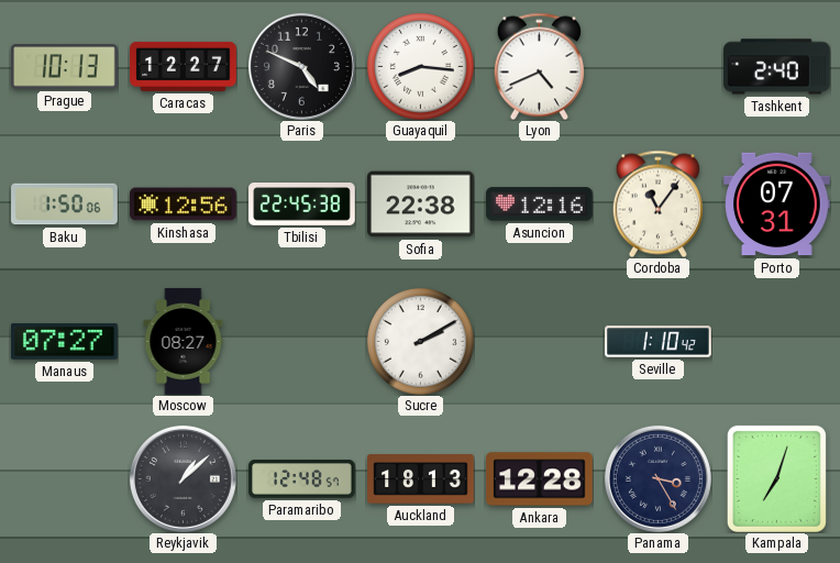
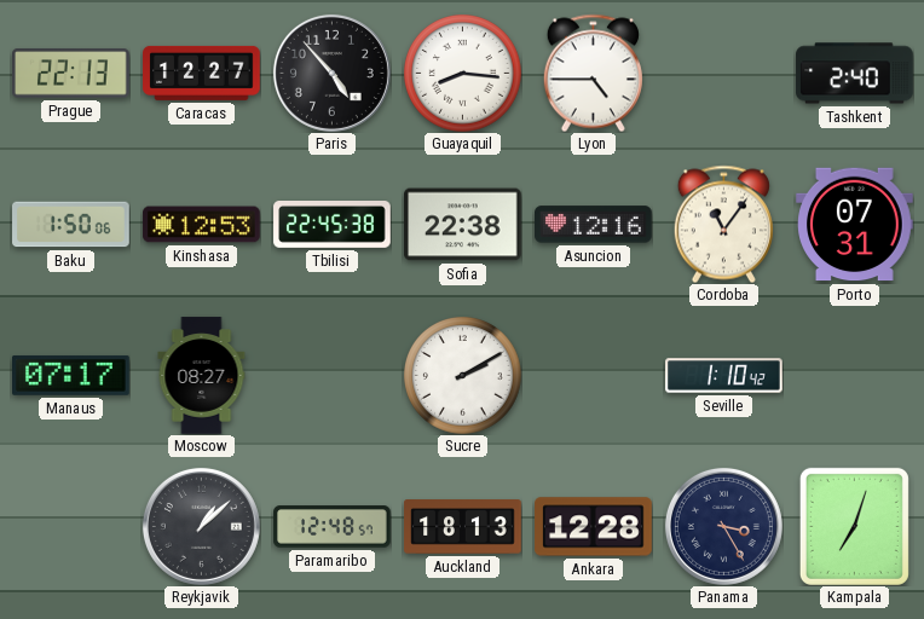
Prague: 10:13 -> 22:13
Paris: 4:49 -> 4:53
Lyon: 4:41 -> 4:45
Kinshasa: 12:56 -> 12:53
Manaus: 07:27 -> 07:17
